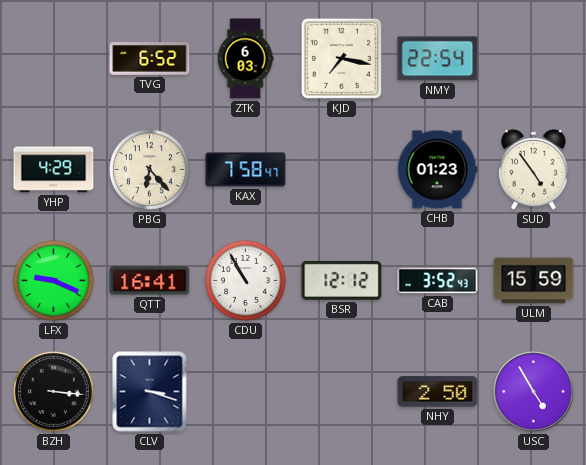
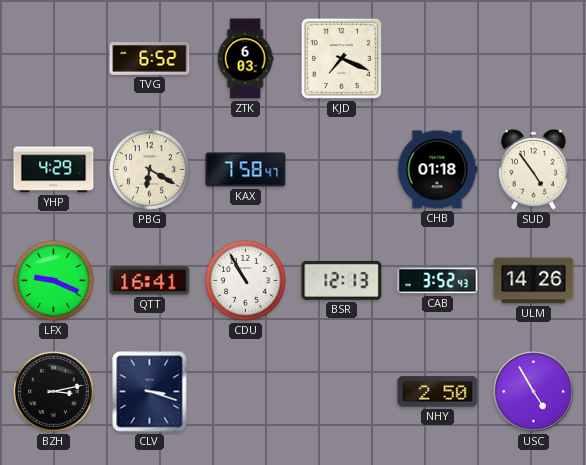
KJD: 7:17 -> 7:19
NMY: 22:54 -> none
PBG: 6:23 -> 6:20
CHB: 01:23 -> 01:18
BSR: 12:12 -> 12:13
ULM: 15:59 -> 14:26
BZH: 3:16 -> 3:13
